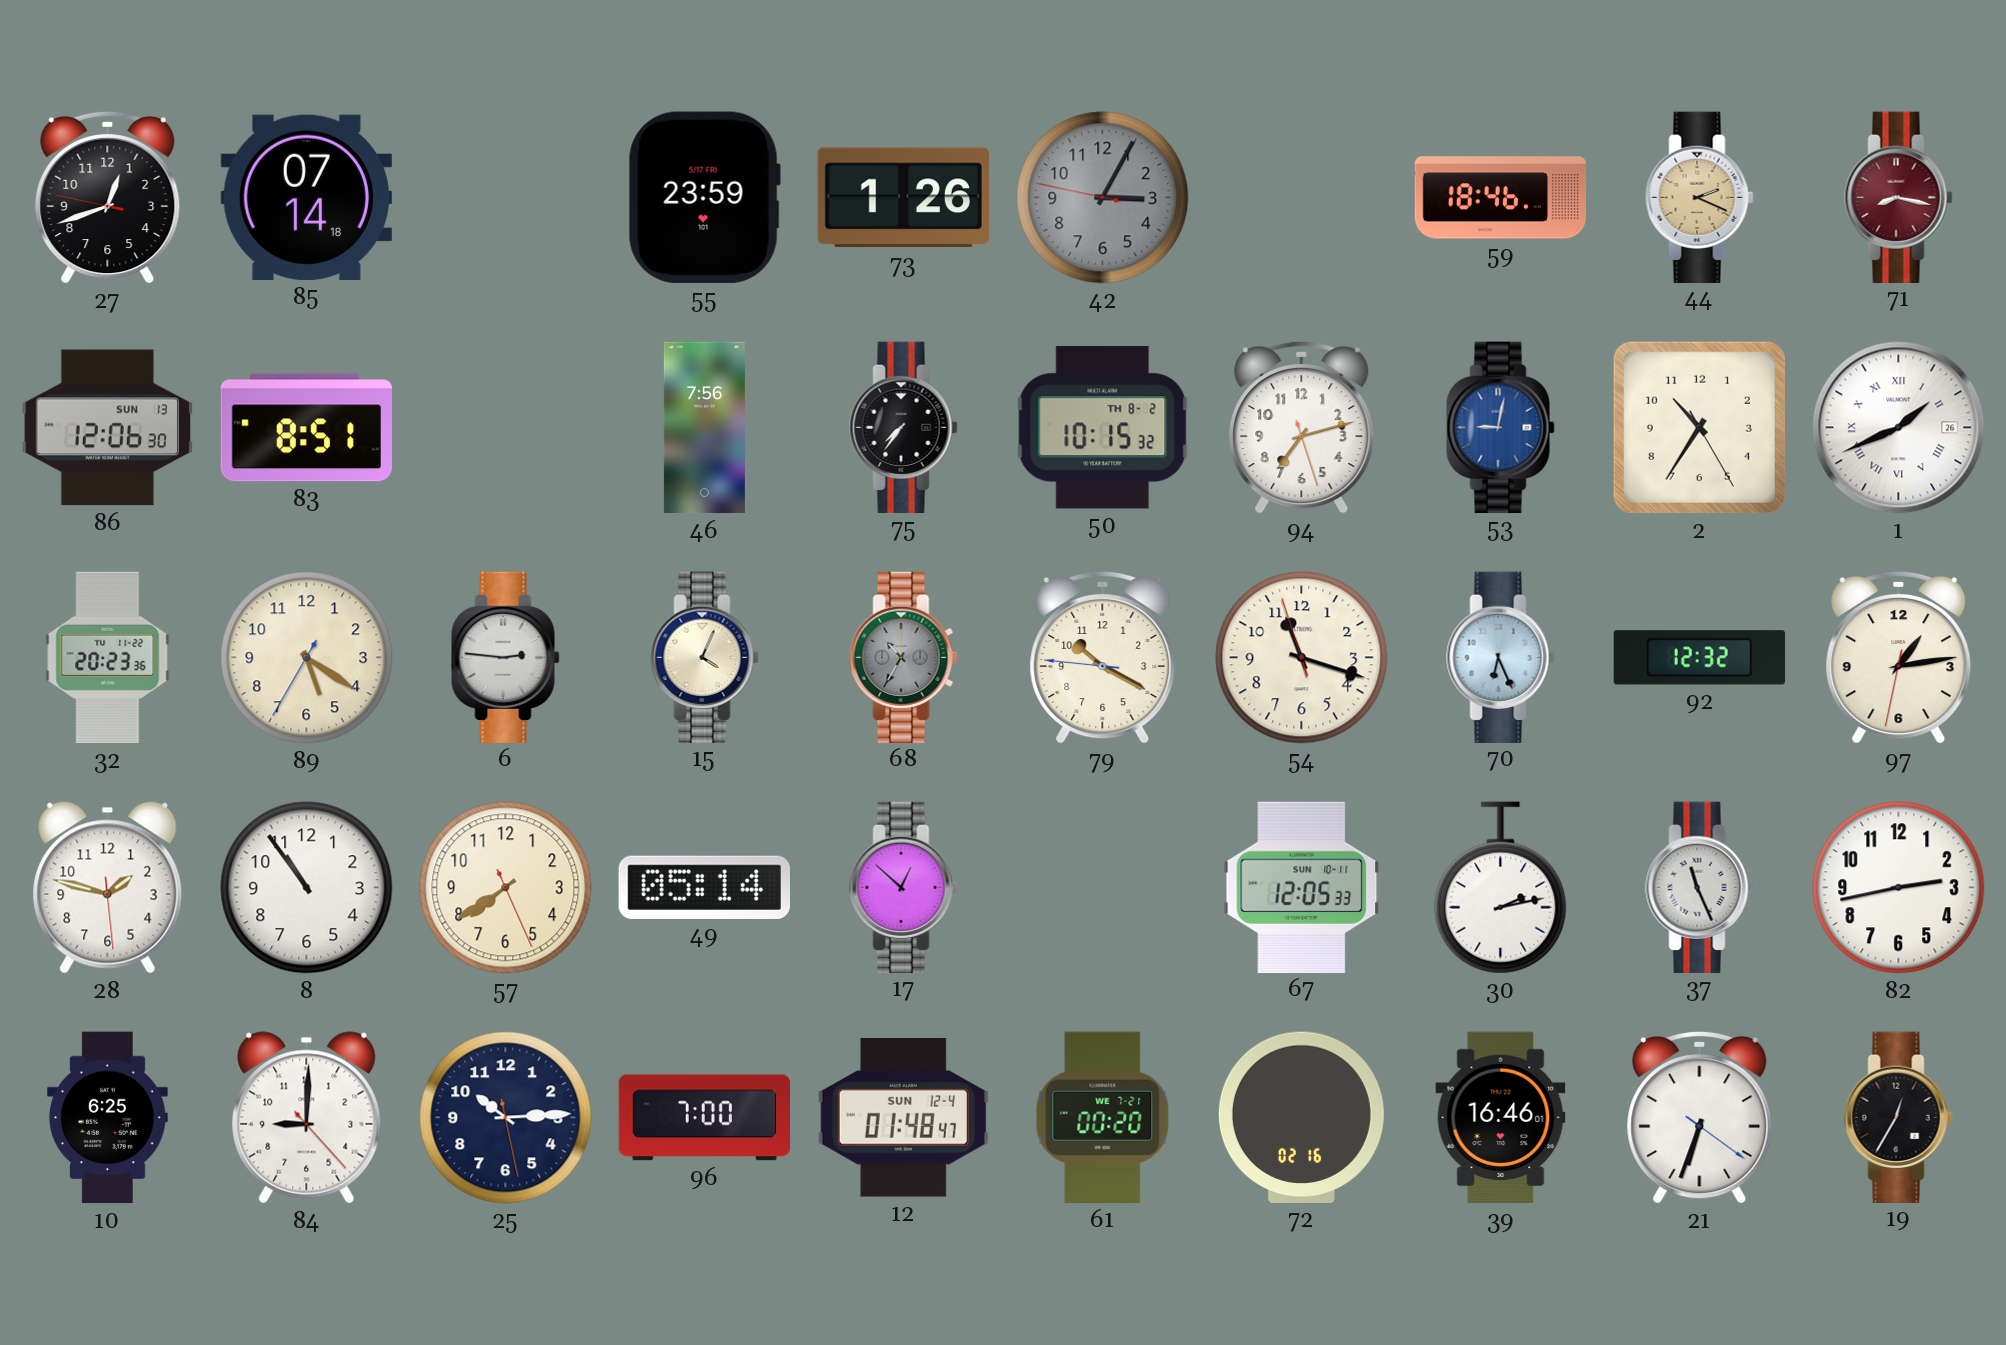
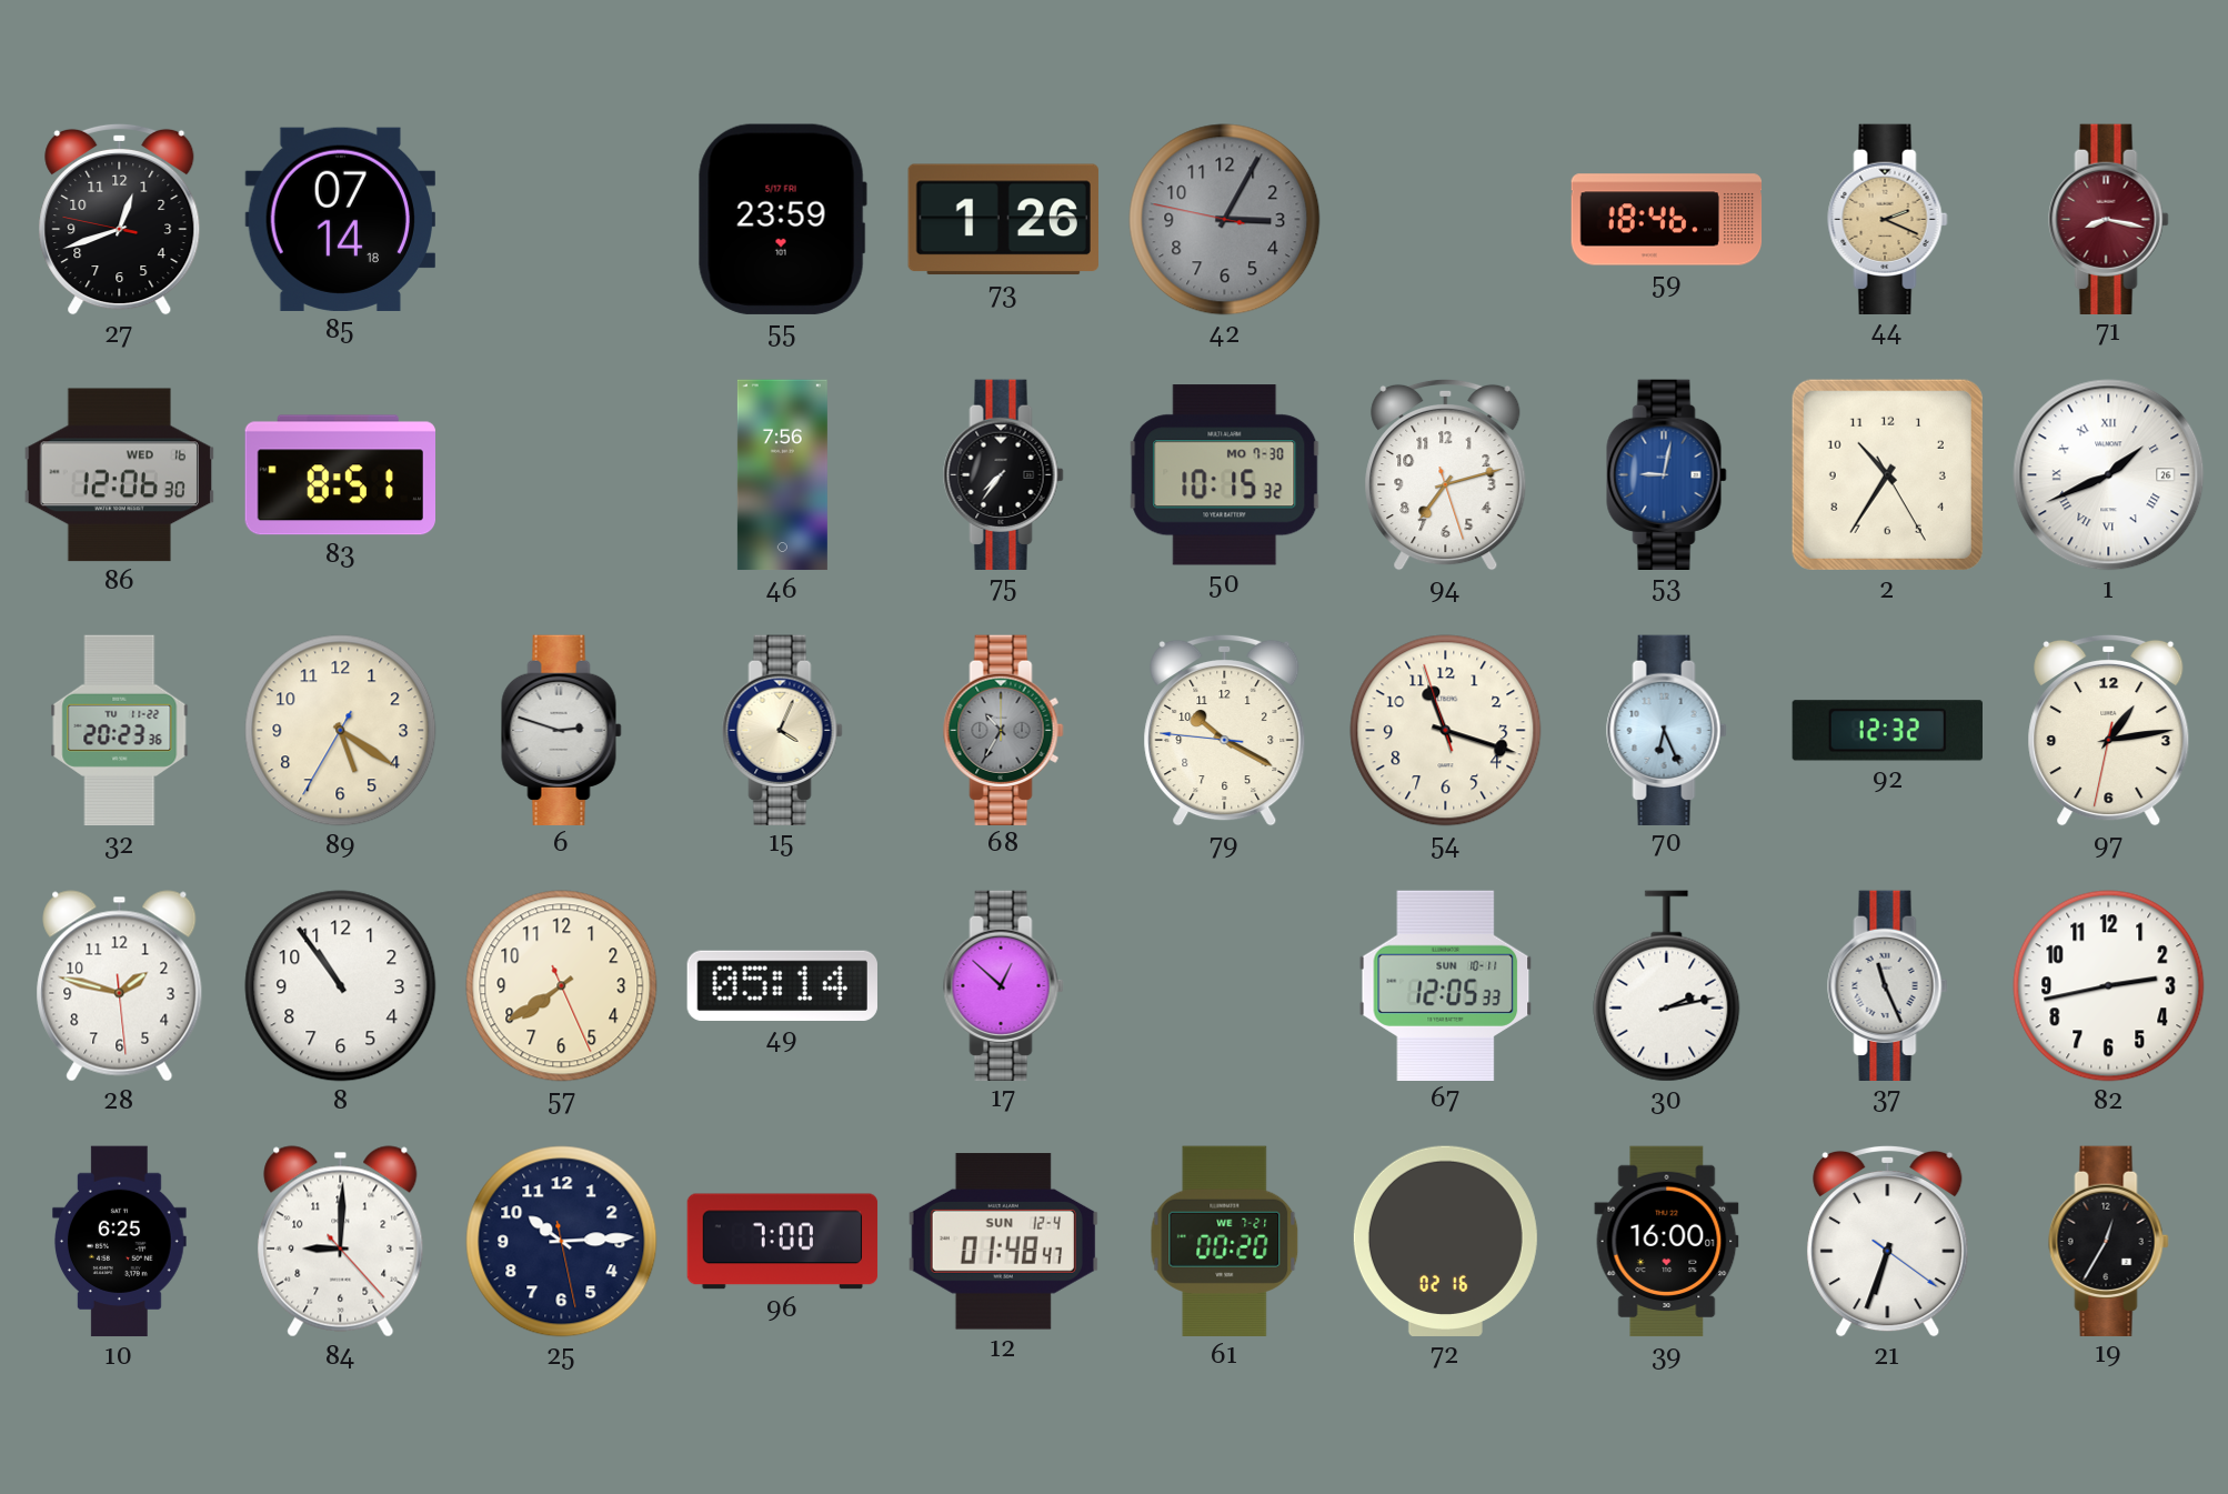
86 date: SUN 13 -> WED 16
50 date: TH 8-2 -> MO 7-30
6: 2:46 -> 2:48
39: 16:46 -> 16:00
